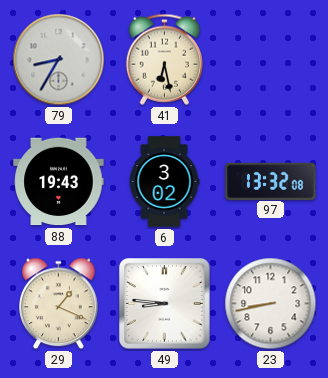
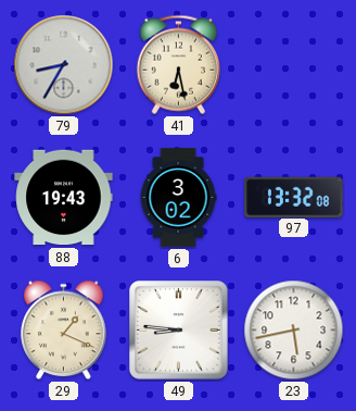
23: 8:43 -> 5:43
